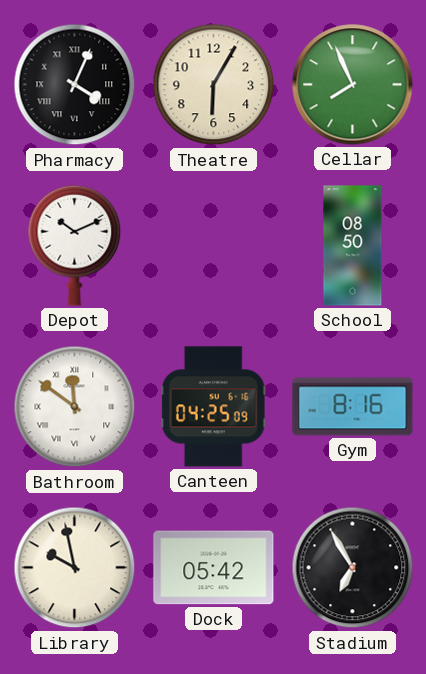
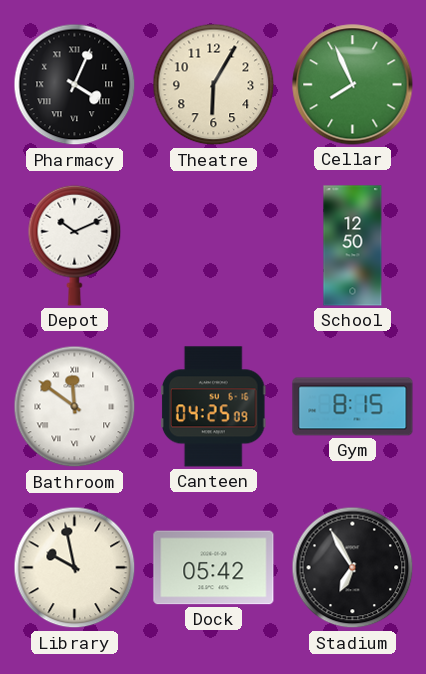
School: 08:50 -> 12:50
Gym: 8:16 -> 8:15
